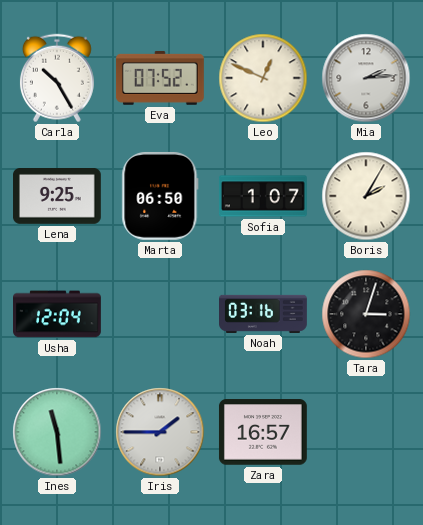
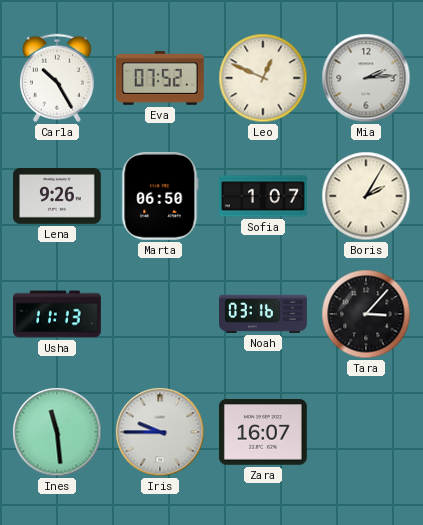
Lena: 9:25 -> 9:26
Usha: 12:04 -> 11:13
Tara: 3:03 -> 3:07
Iris: 1:45 -> 9:45
Zara: 16:57 -> 16:07
